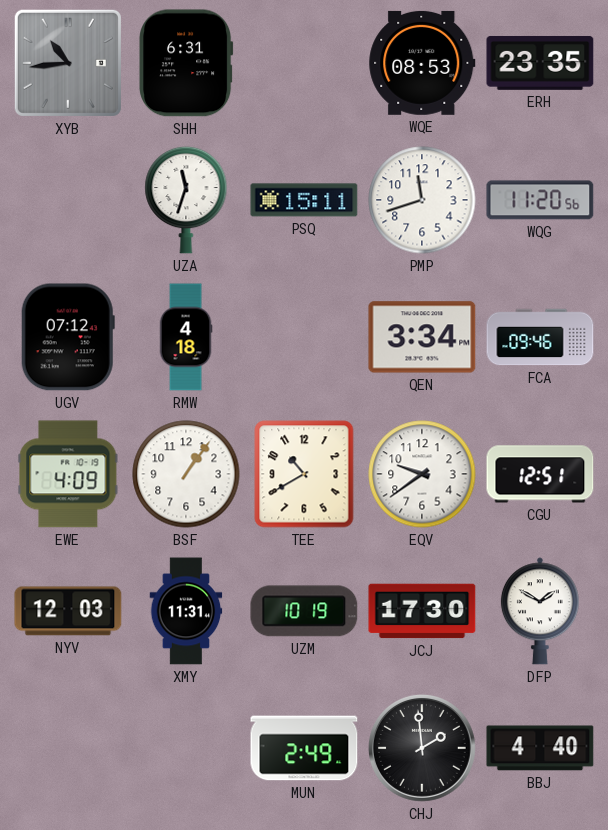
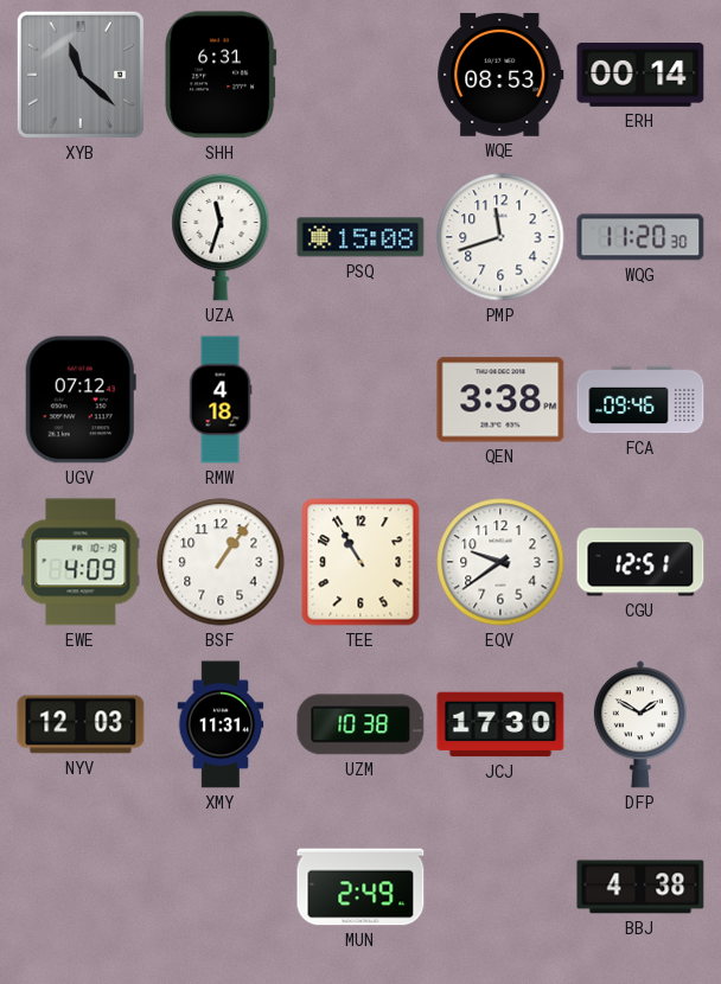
XYB: 10:44 -> 11:22
ERH: 23:35 -> 00:14
PSQ: 15:11 -> 15:08
WQG: 11:20:56 -> 11:20:30
QEN: 3:34 -> 3:38
TEE: 10:40 -> 10:55
UZM: 10:19 -> 10:38
CHJ: 1:59 -> none
BBJ: 4:40 -> 4:38
